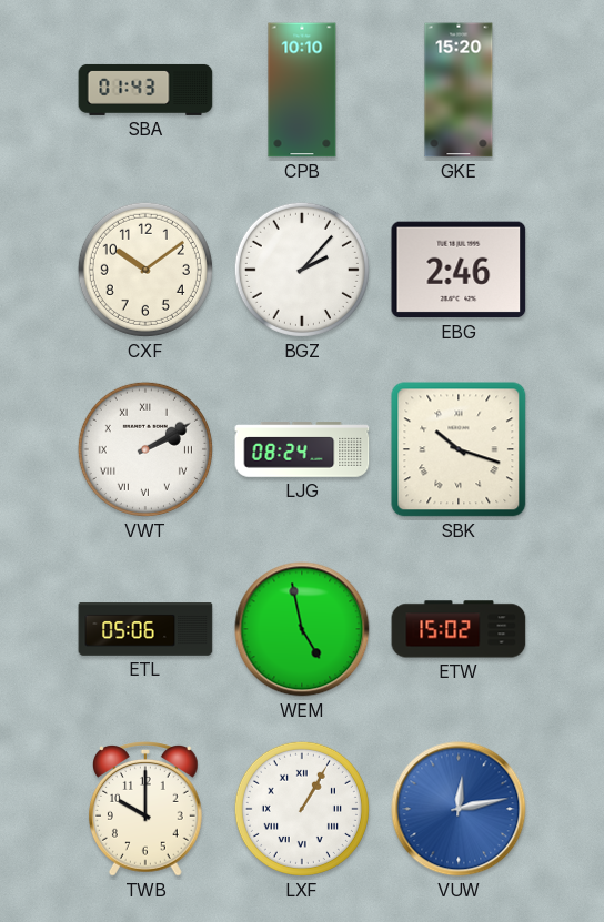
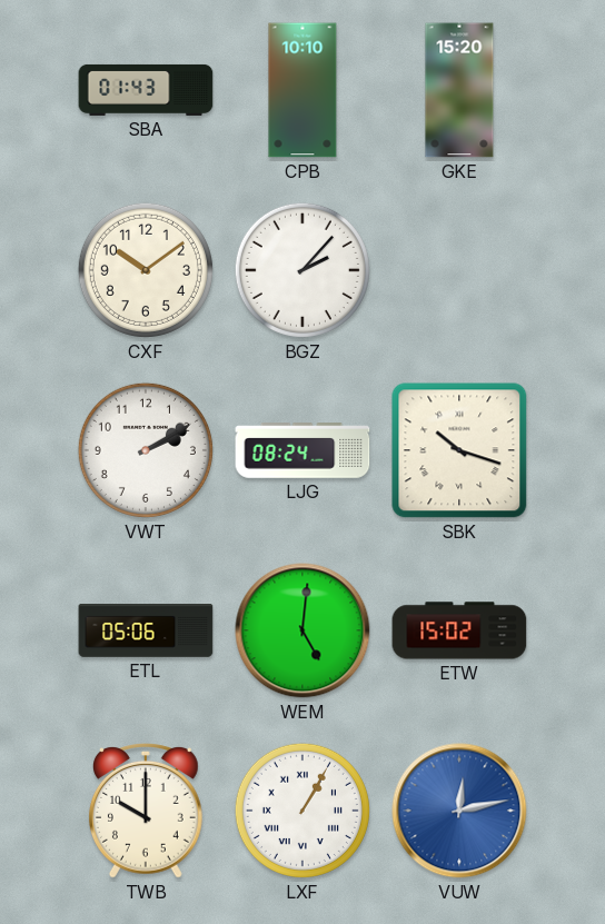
EBG: 2:46 -> none
VWT numerals: Roman -> Arabic
WEM: 4:58 -> 5:01
